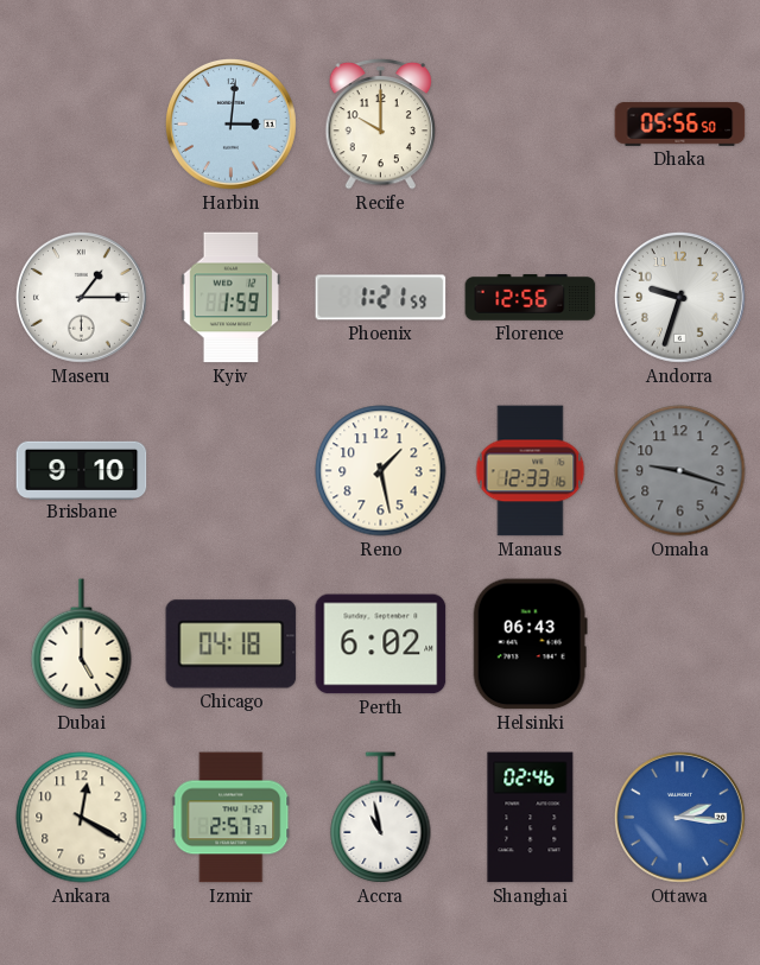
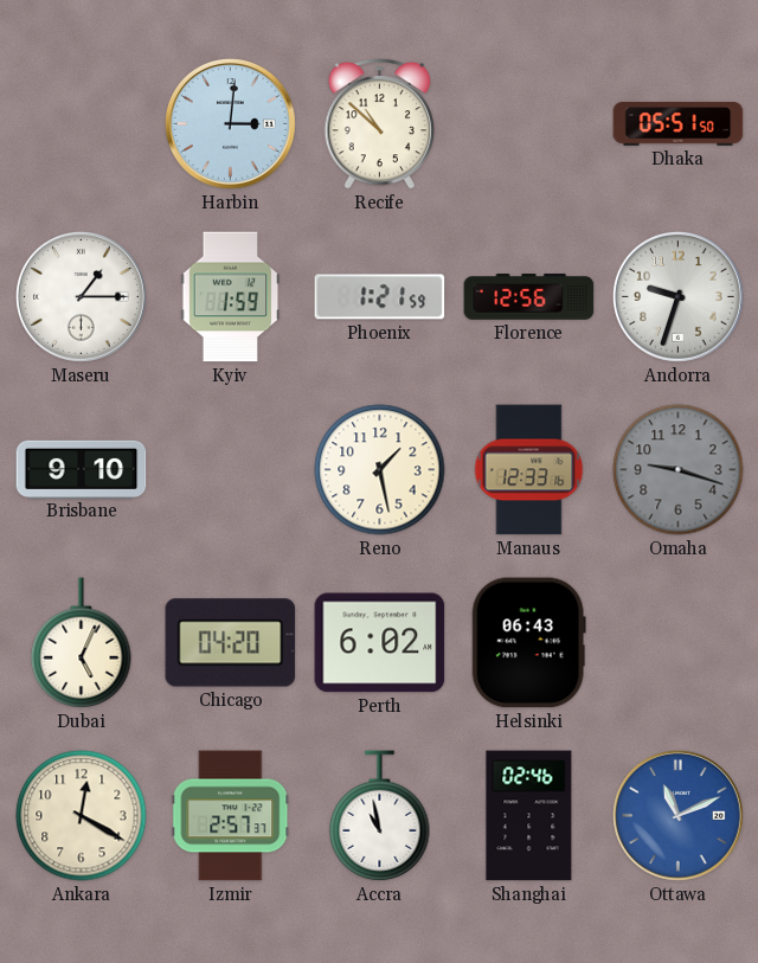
Recife: 10:00 -> 10:52
Dhaka: 05:56 -> 05:51
Dubai: 5:00 -> 5:04
Chicago: 04:18 -> 04:20
Ottawa: 2:16 -> 11:11
